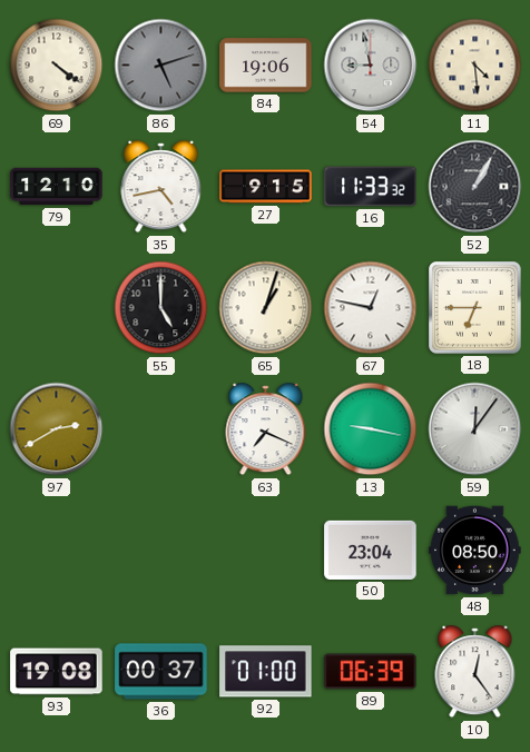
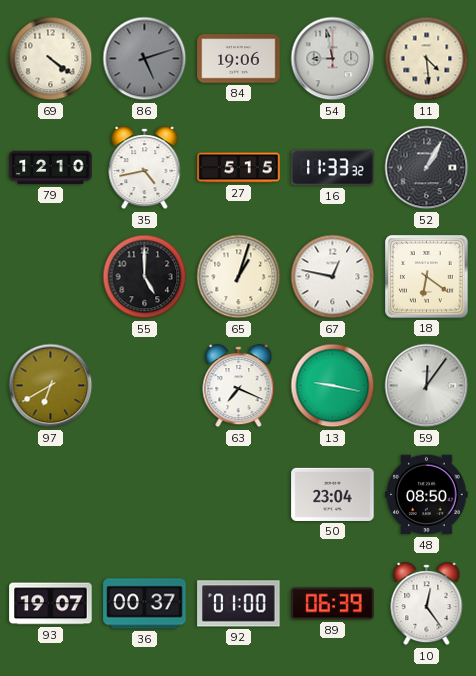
27: 9:15 -> 5:15
18: 6:45 -> 6:21
97: 2:40 -> 6:40
93: 19:08 -> 19:07
